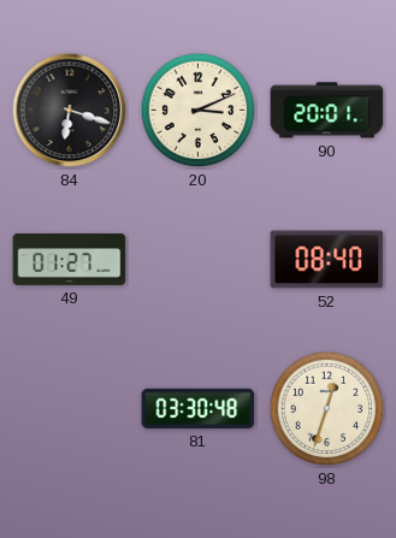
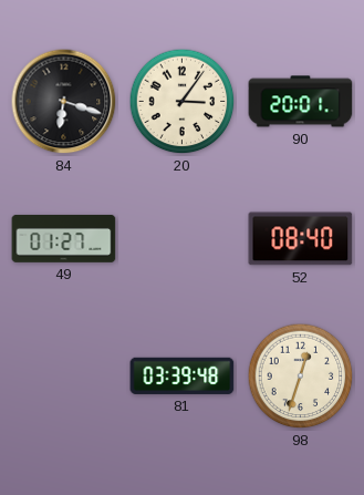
20: 3:11 -> 3:06
81: 03:30 -> 03:39
